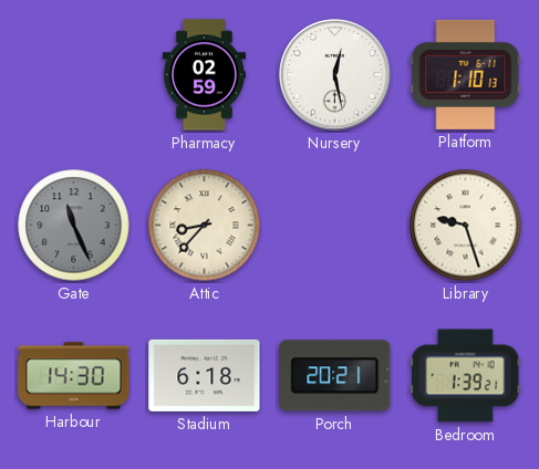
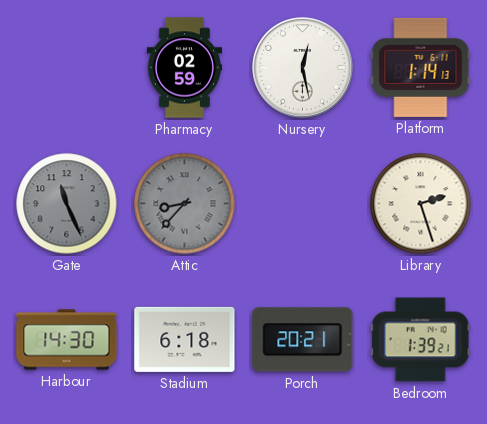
Platform: 1:10 -> 1:14
Attic dial: cream -> grey
Library: 9:27 -> 2:27
